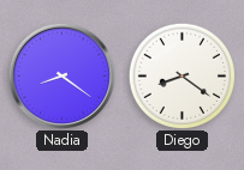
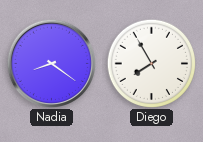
Diego: 8:21 -> 7:55
